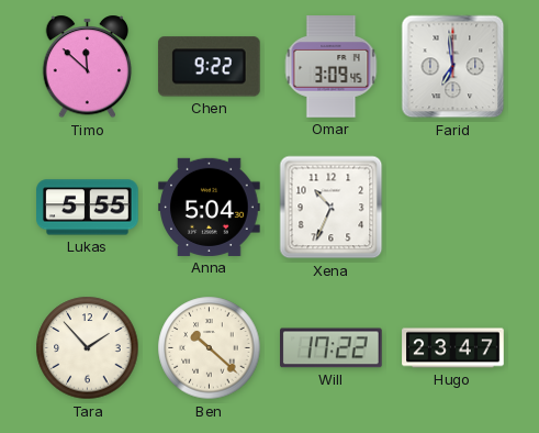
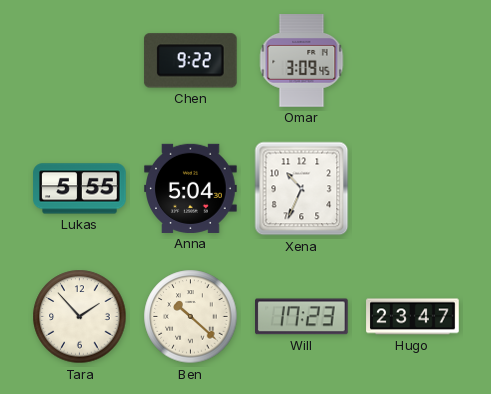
Timo: 11:52 -> none
Farid: 6:59 -> none
Will: 17:22 -> 17:23
